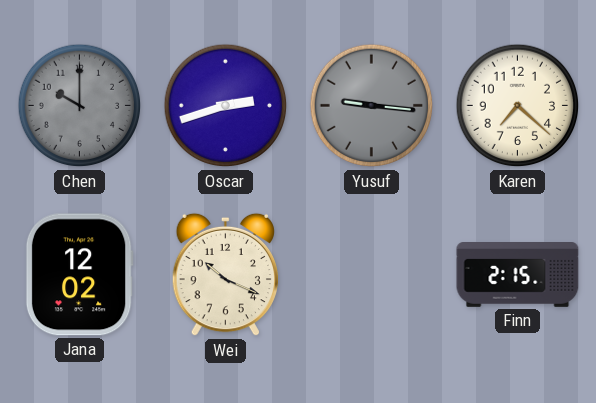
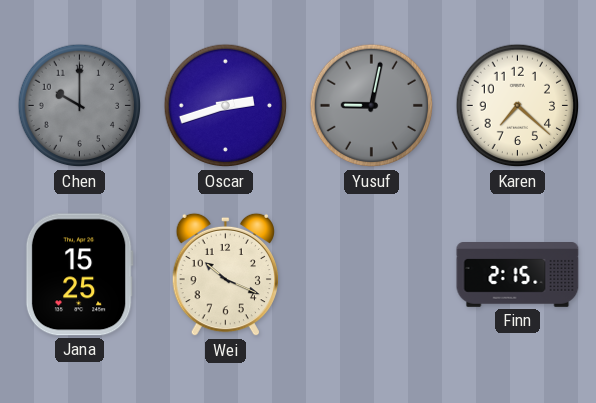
Yusuf: 9:16 -> 9:02
Jana: 12:02 -> 15:25
